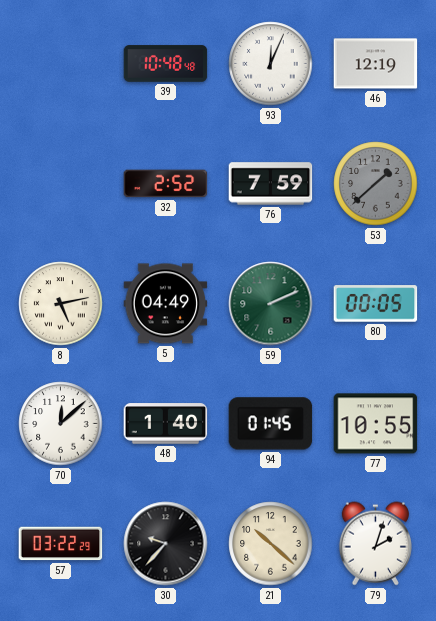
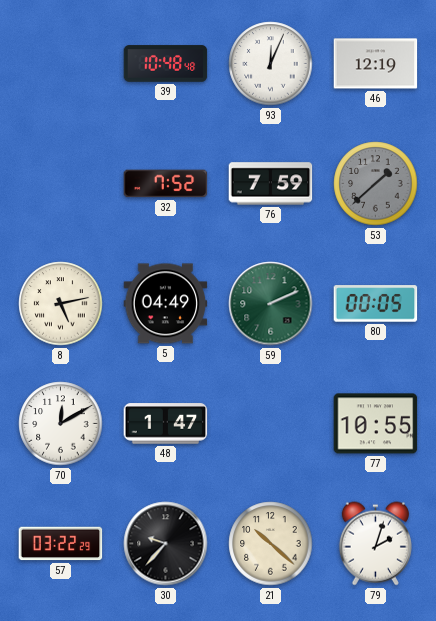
32: 2:52 -> 7:52
70: 12:08 -> 12:10
48: 1:40 -> 1:47
94: 01:45 -> none
